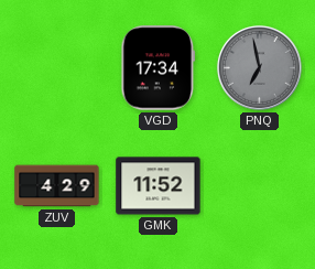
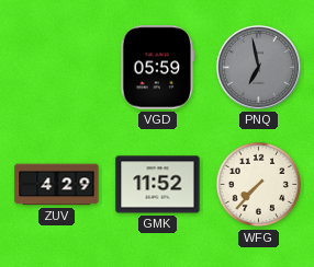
VGD: 17:34 -> 05:59
WFG: none -> 7:37
